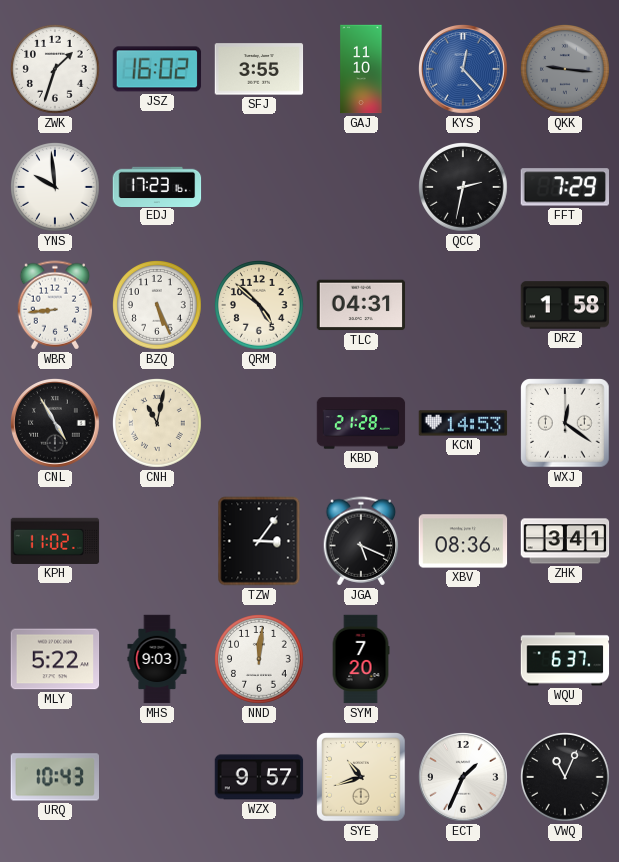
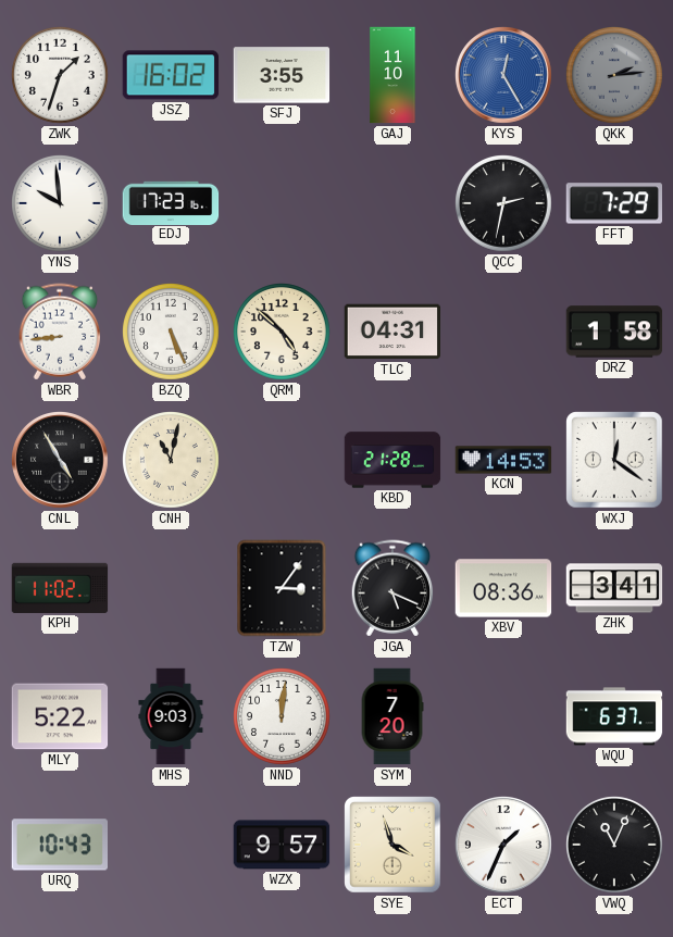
KYS: 12:23 -> 12:25
QKK: 9:16 -> 2:14
SYE: 10:42 -> 3:57
